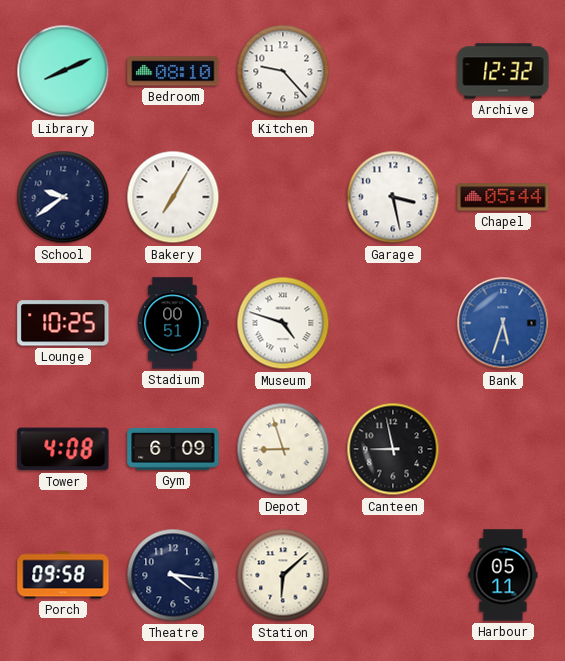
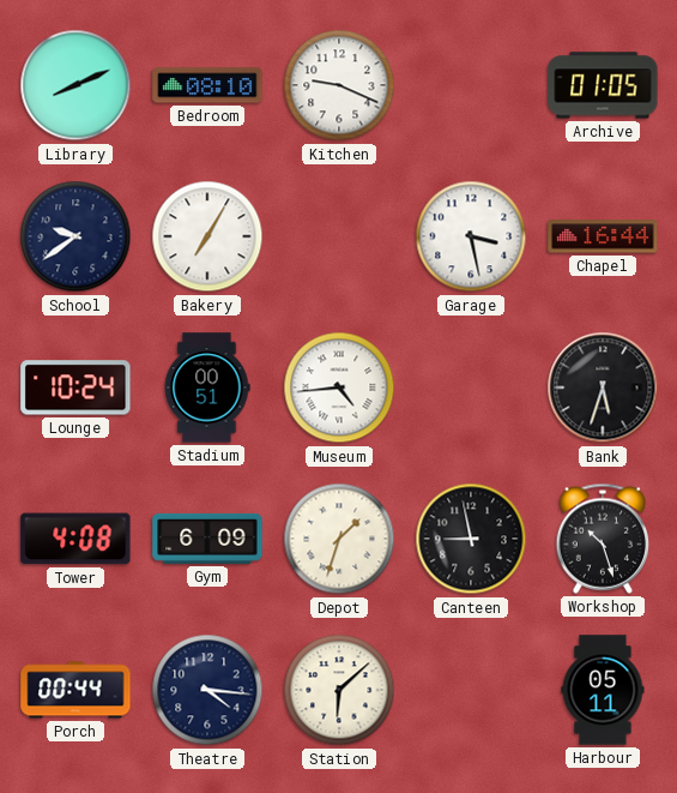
Kitchen: 9:23 -> 9:19
Archive: 12:32 -> 01:05
Chapel: 05:44 -> 16:44
Lounge: 10:25 -> 10:24
Museum: 4:48 -> 4:44
Bank dial: blue -> black
Depot: 8:57 -> 1:33
Workshop: none -> 10:27
Porch: 09:58 -> 00:44
